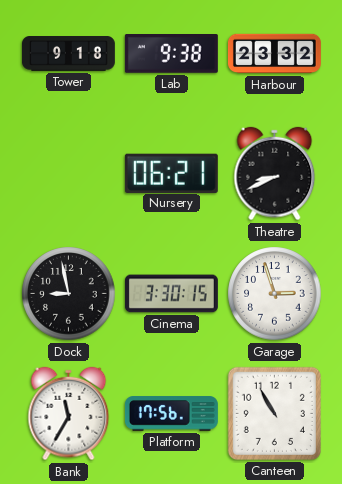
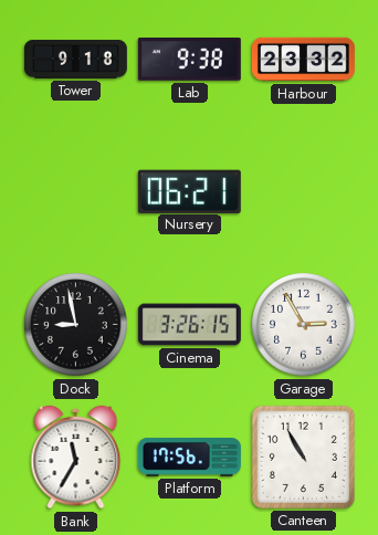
Theatre: 8:41 -> none
Cinema: 3:30 -> 3:26
Garage: 2:57 -> 2:55
